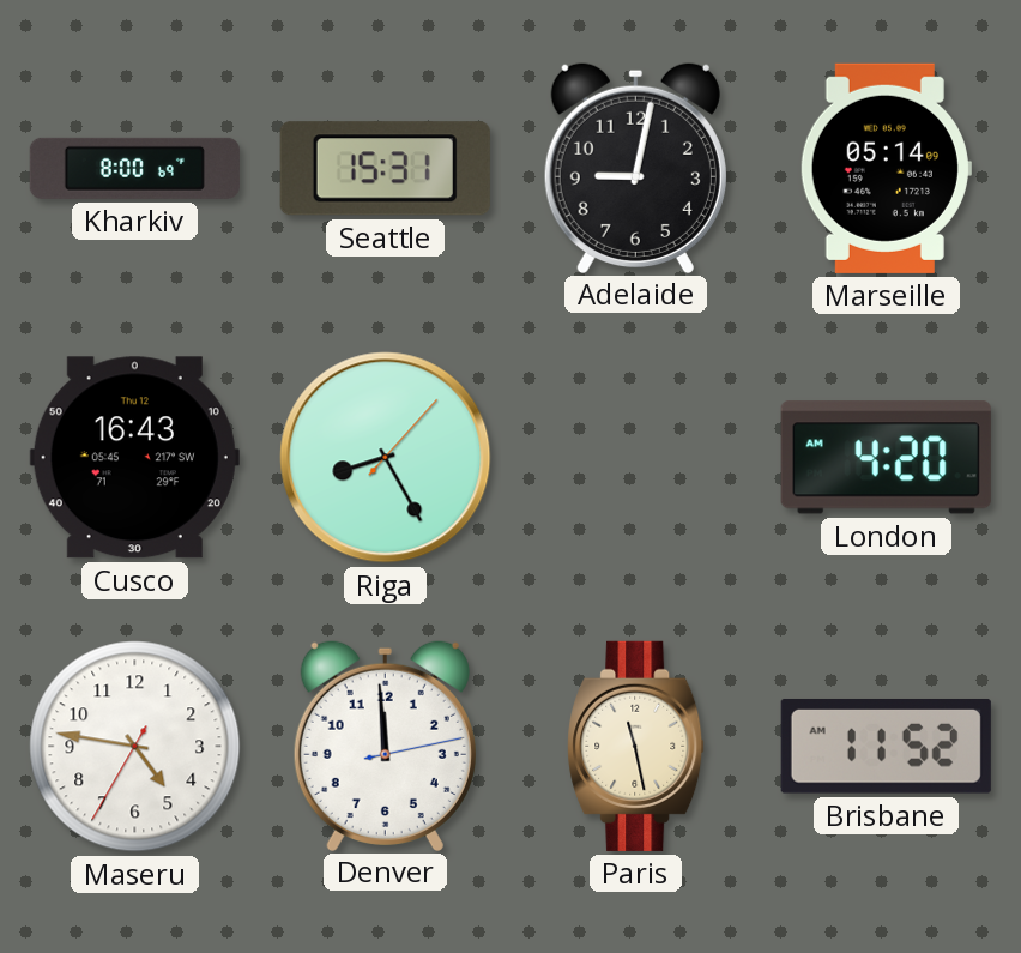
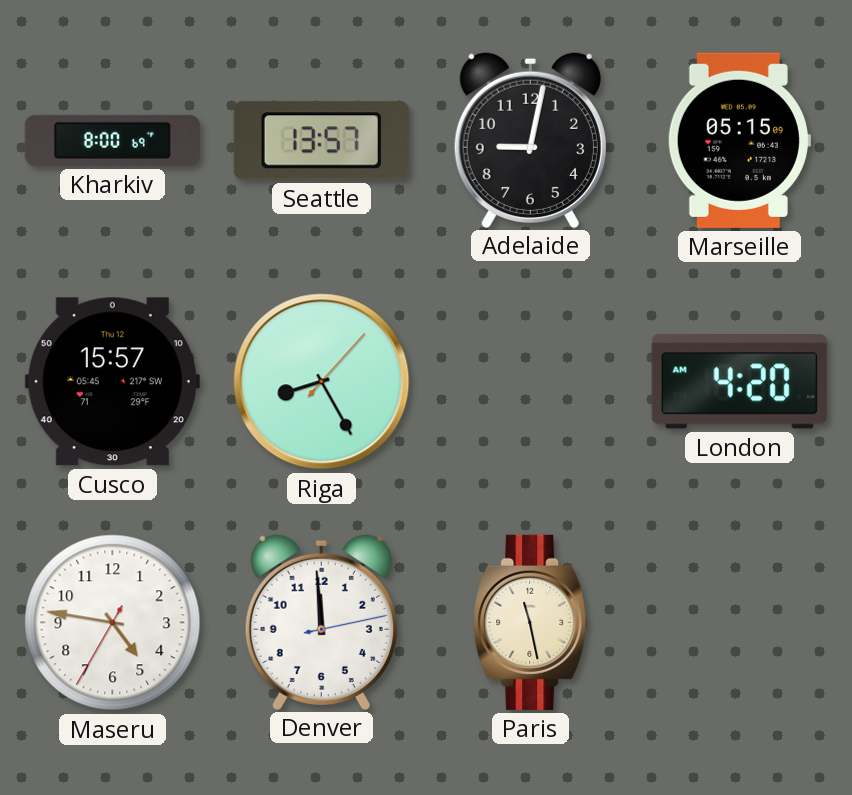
Seattle: 15:31 -> 13:57
Marseille: 05:14 -> 05:15
Cusco: 16:43 -> 15:57
Brisbane: 11:52 -> none
